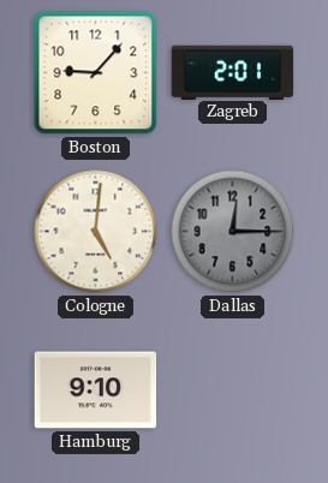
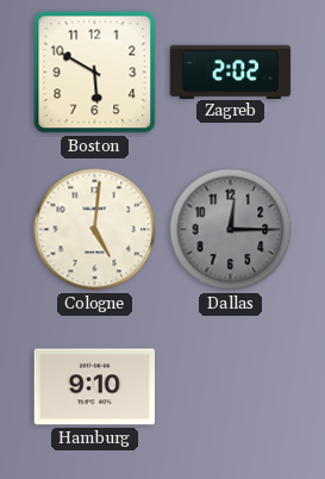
Boston: 9:07 -> 5:50
Zagreb: 2:01 -> 2:02
